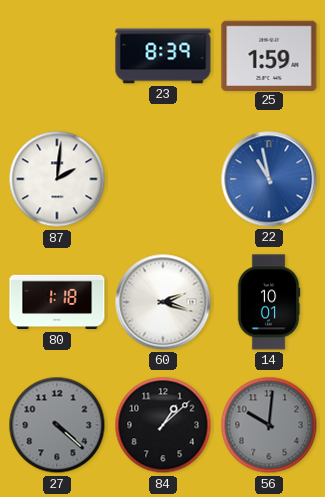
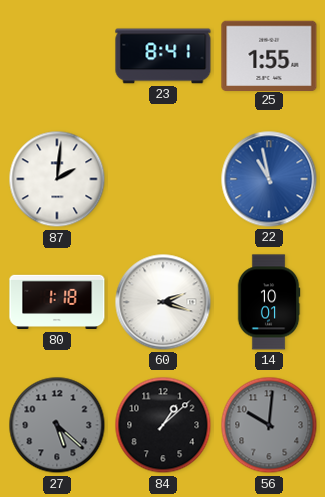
23: 8:39 -> 8:41
25: 1:59 -> 1:55
27: 4:22 -> 5:22
